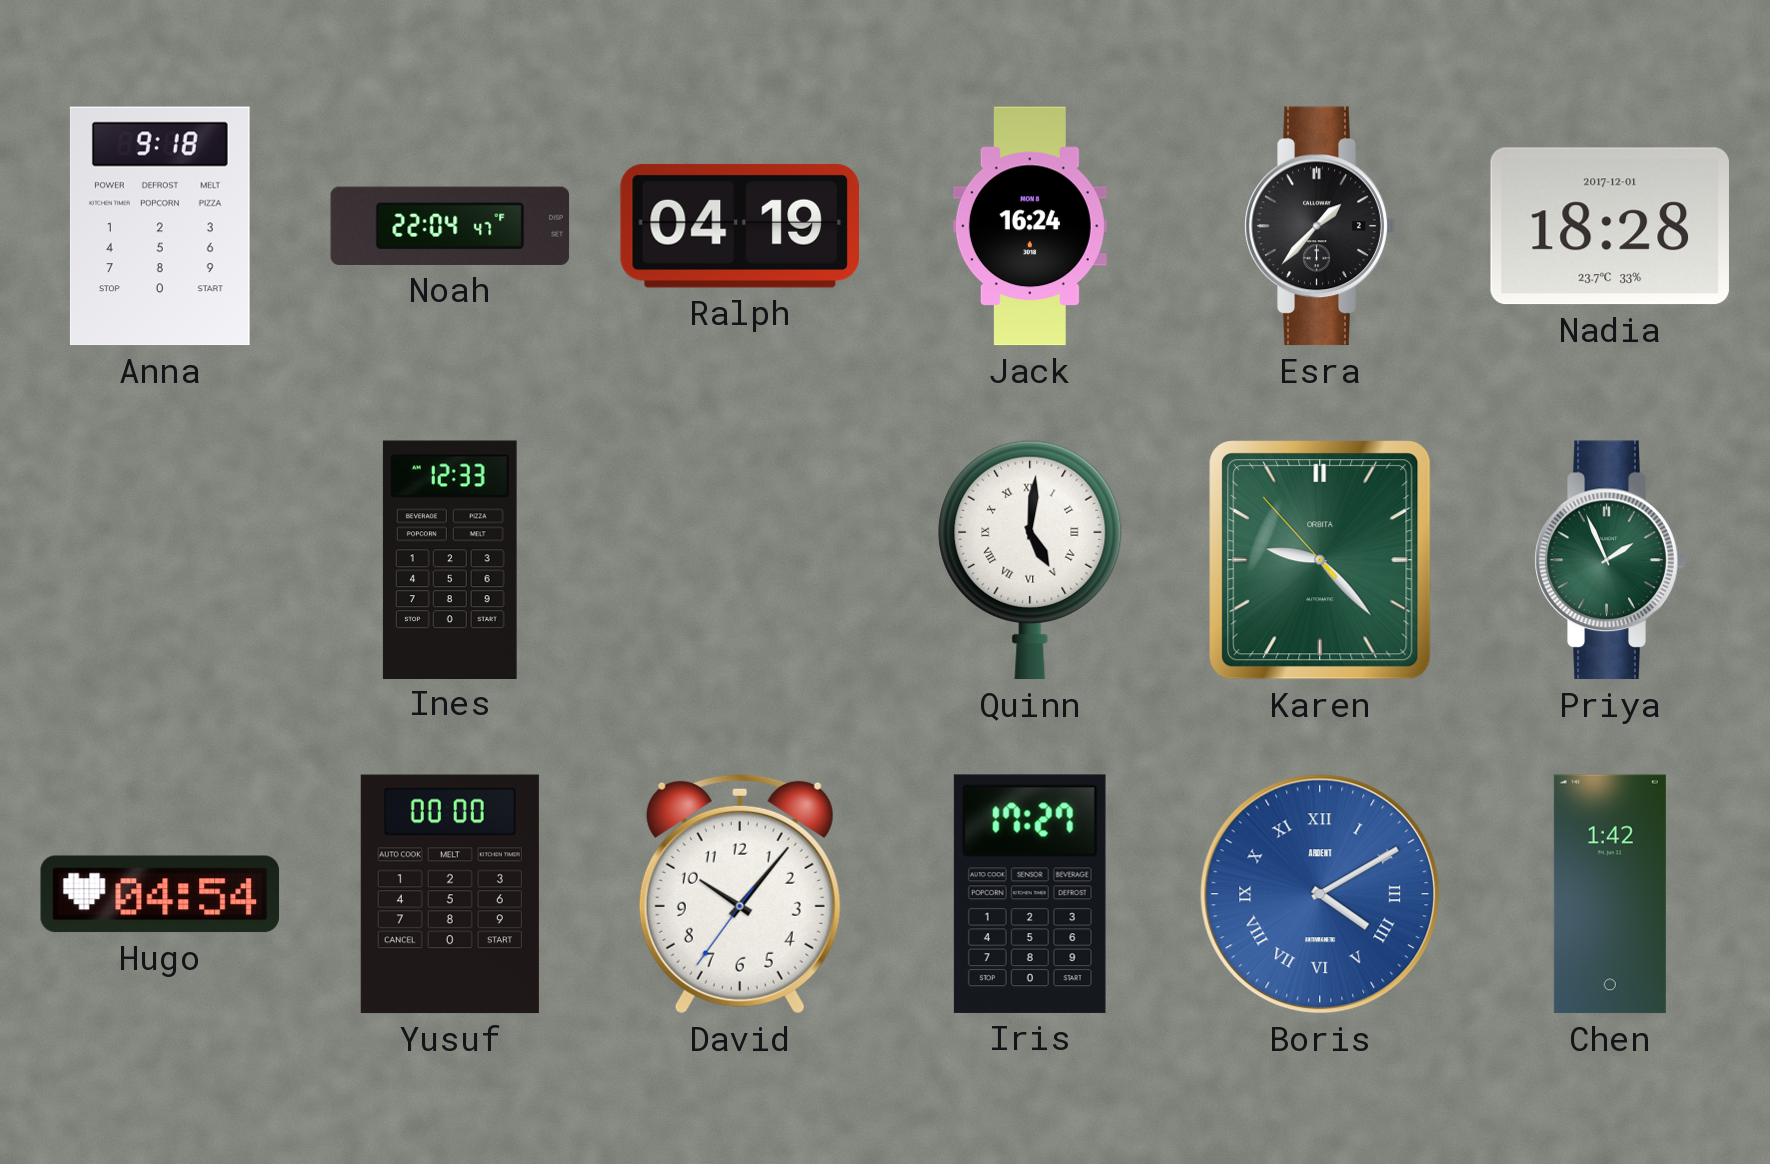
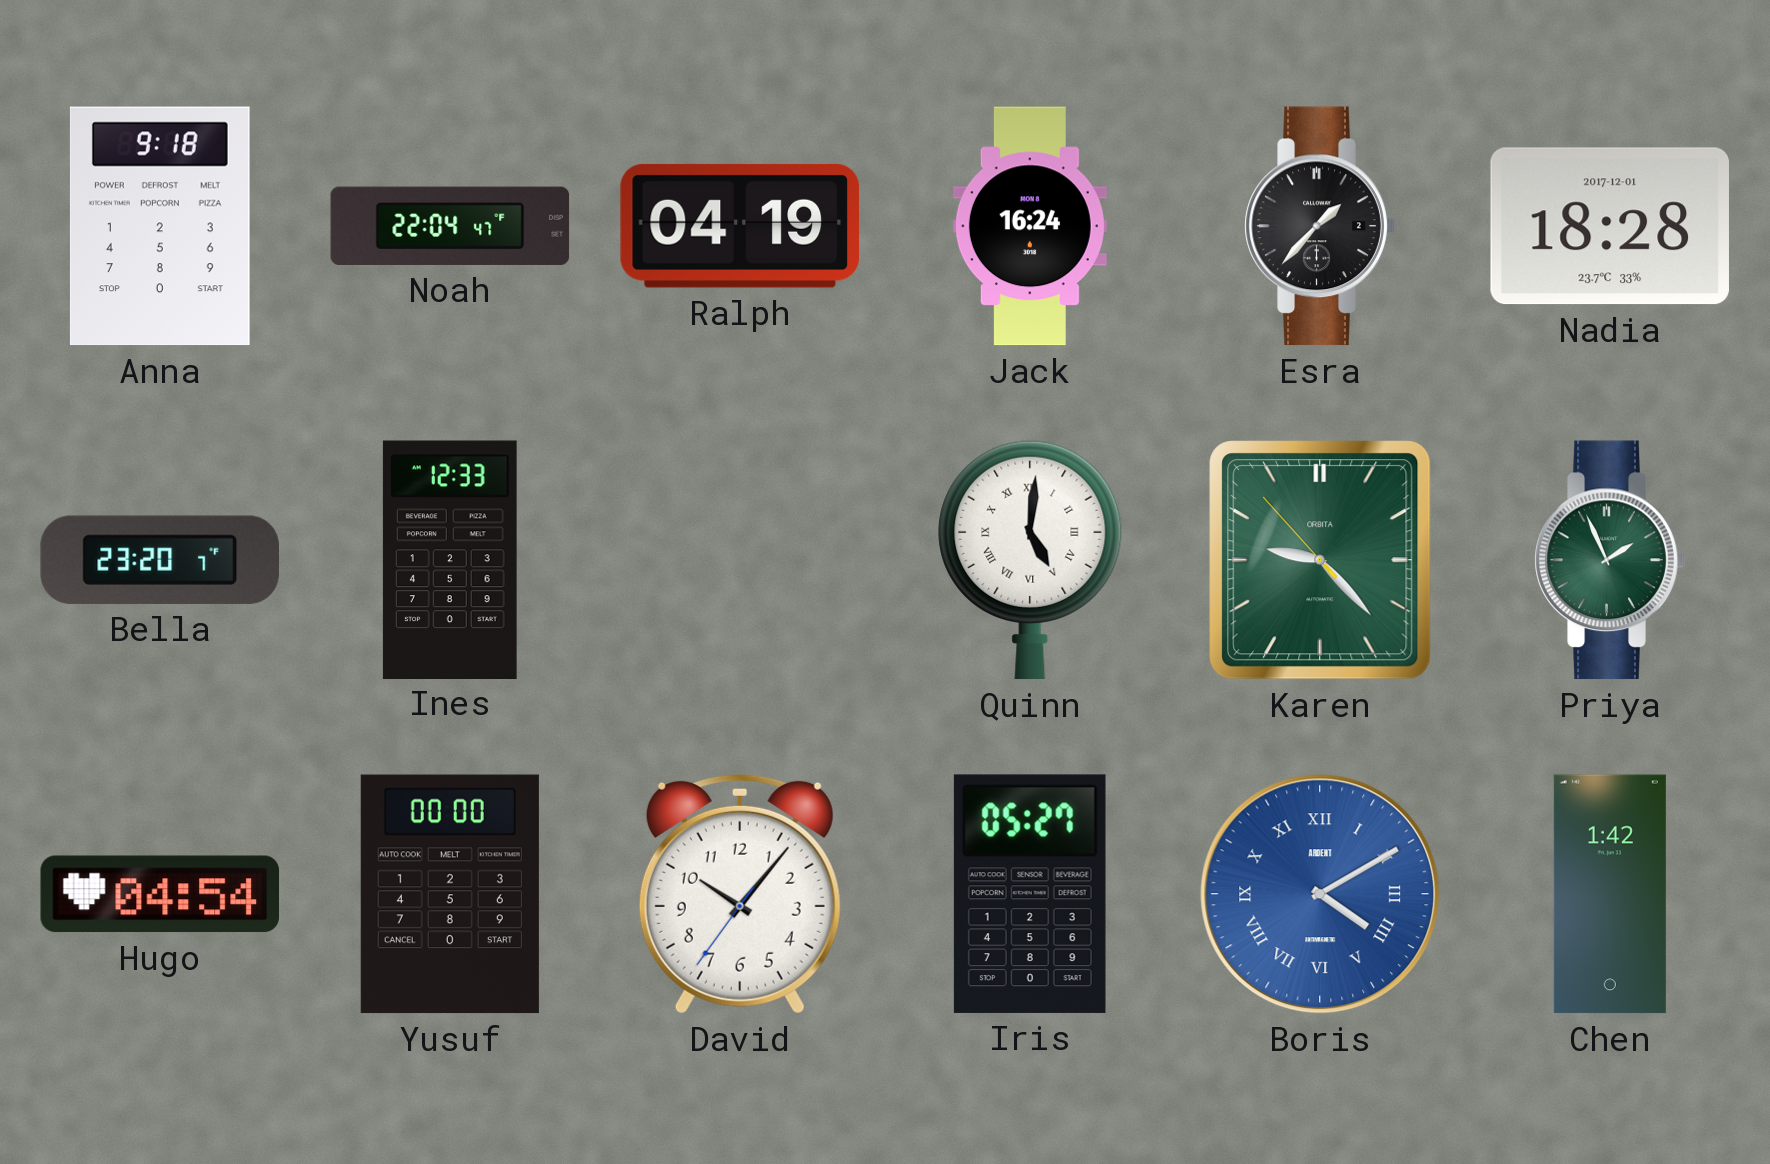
Bella: none -> 23:20
Iris: 17:27 -> 05:27
